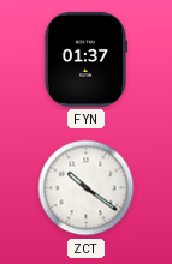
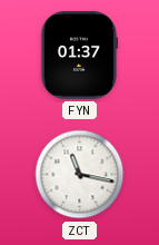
ZCT: 10:21 -> 11:17
